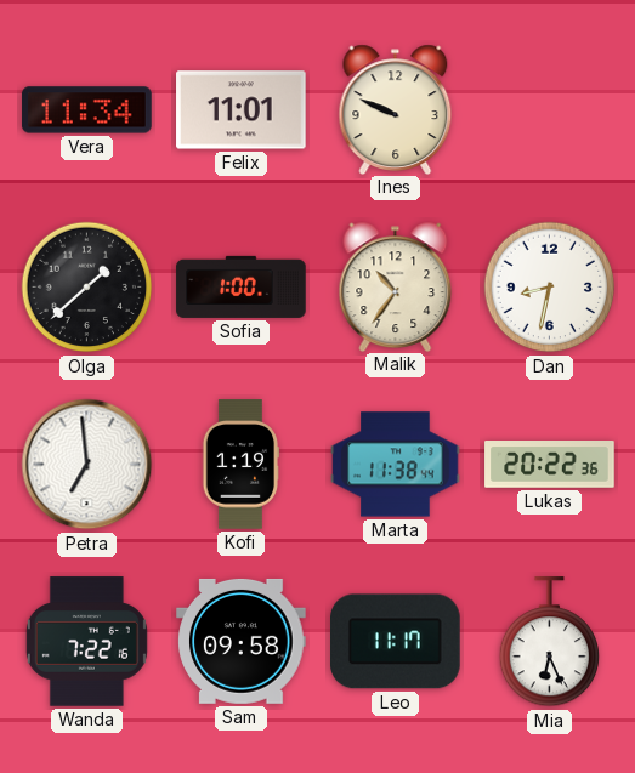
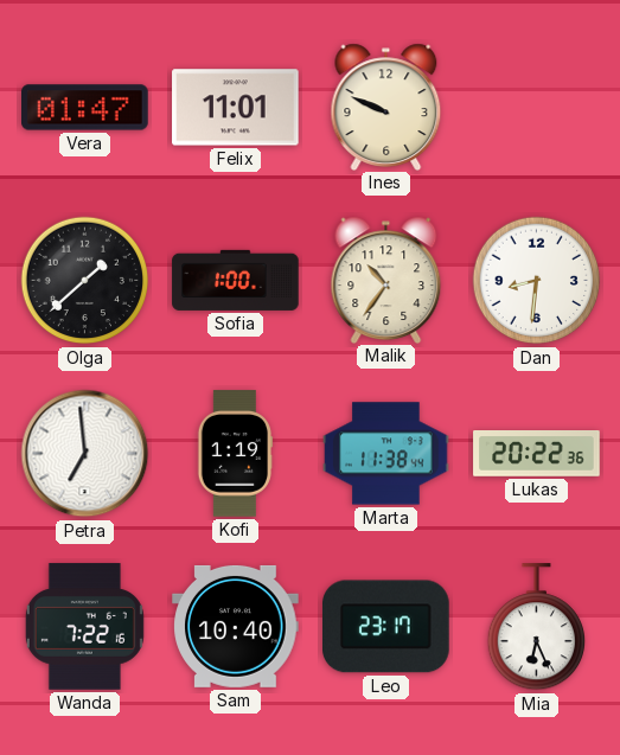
Vera: 11:34 -> 01:47
Dan: 8:32 -> 8:31
Sam: 09:58 -> 10:40
Leo: 11:17 -> 23:17
